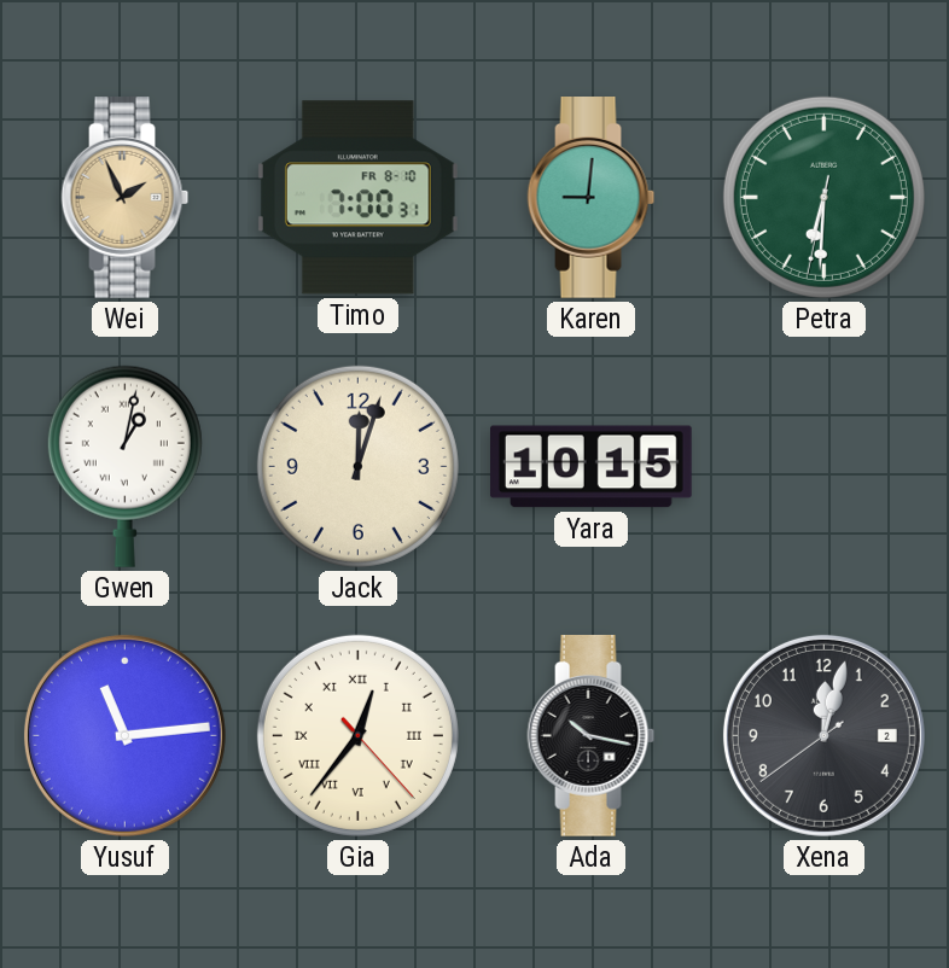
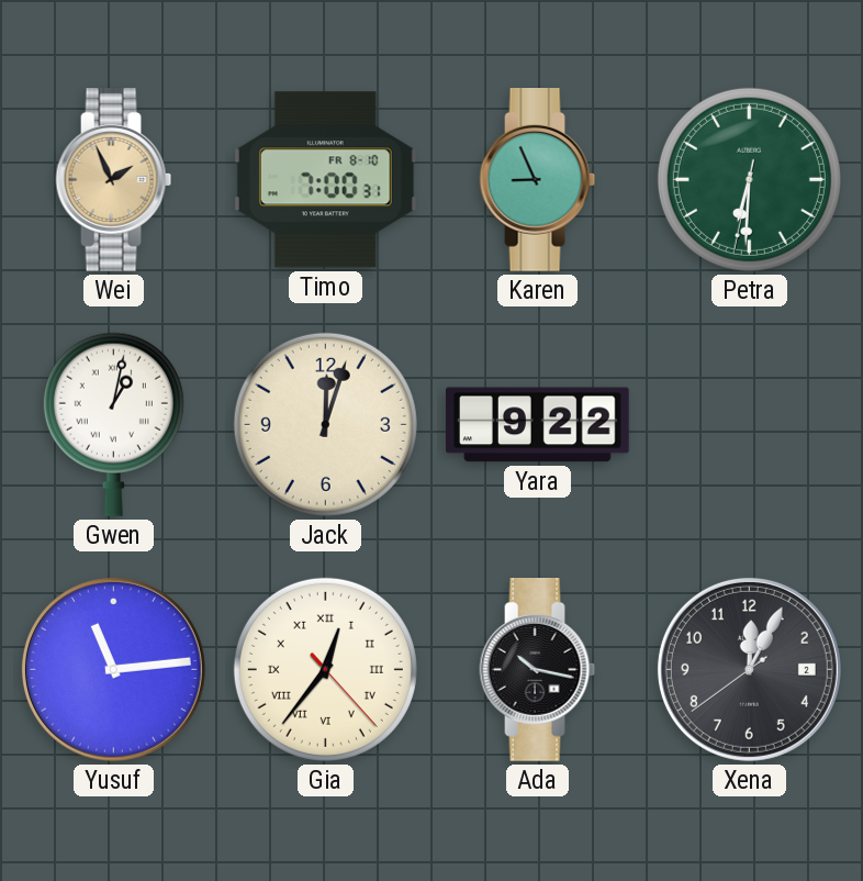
Karen: 9:01 -> 8:56
Yara: 10:15 -> 9:22
Xena: 12:02 -> 12:04
